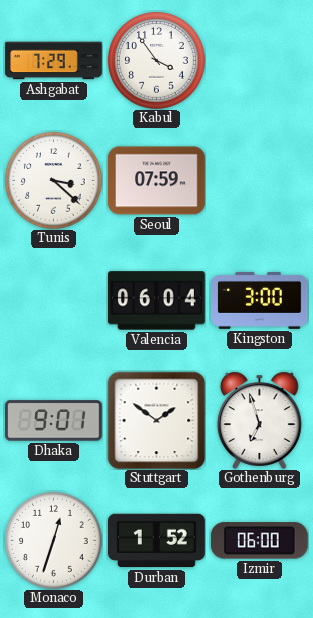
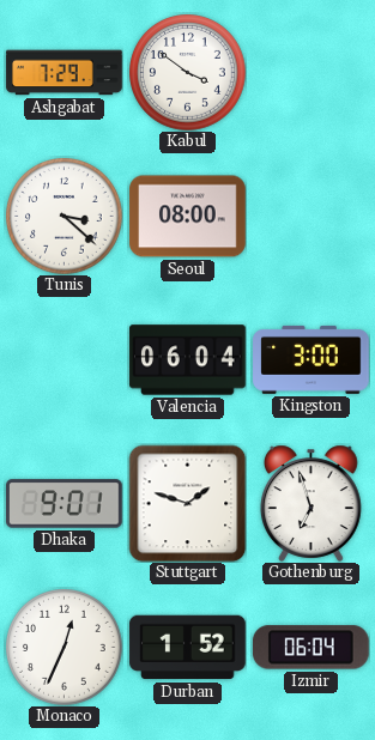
Kabul: 3:54 -> 3:51
Seoul: 07:59 -> 08:00
Stuttgart: 1:51 -> 1:48
Monaco: 12:33 -> 12:34
Izmir: 06:00 -> 06:04
